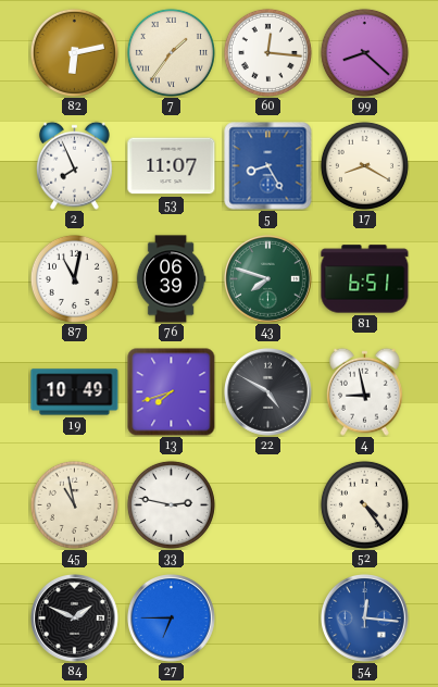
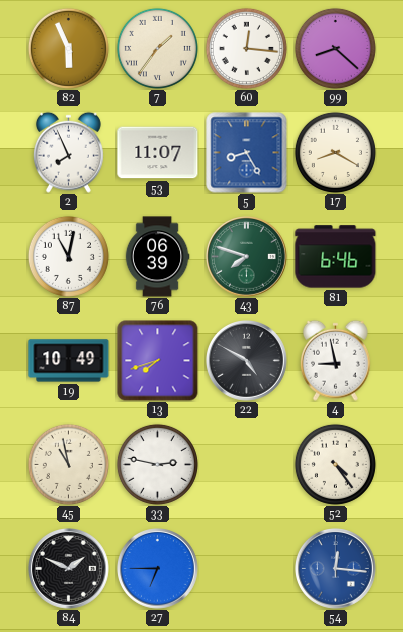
82: 6:13 -> 5:56
81: 6:51 -> 6:46
